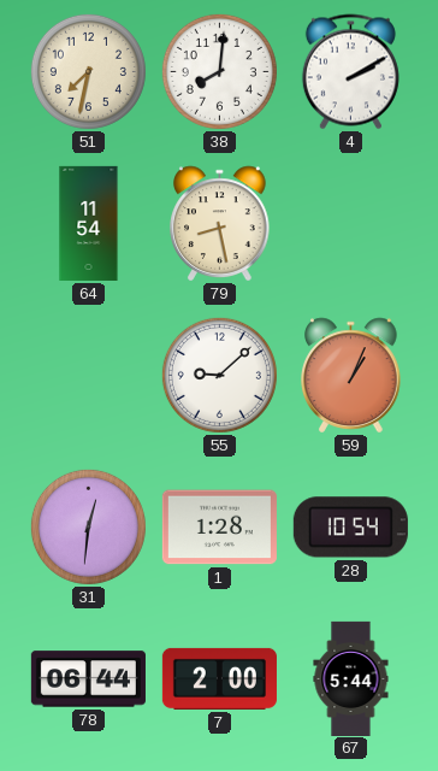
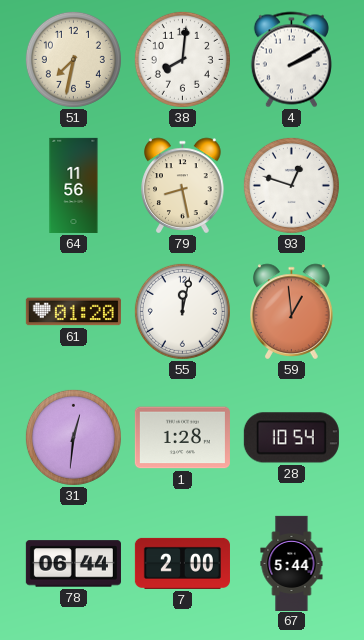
64: 11:54 -> 11:56
93: none -> 12:48
61: none -> 01:20
55: 9:08 -> 12:02
59: 1:04 -> 12:59
